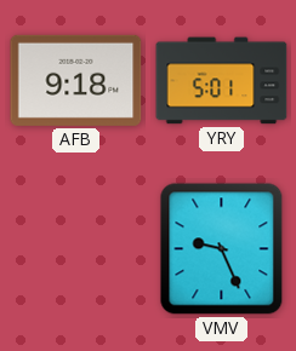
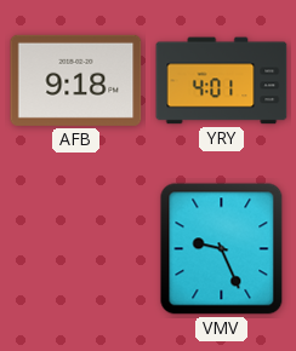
YRY: 5:01 -> 4:01
